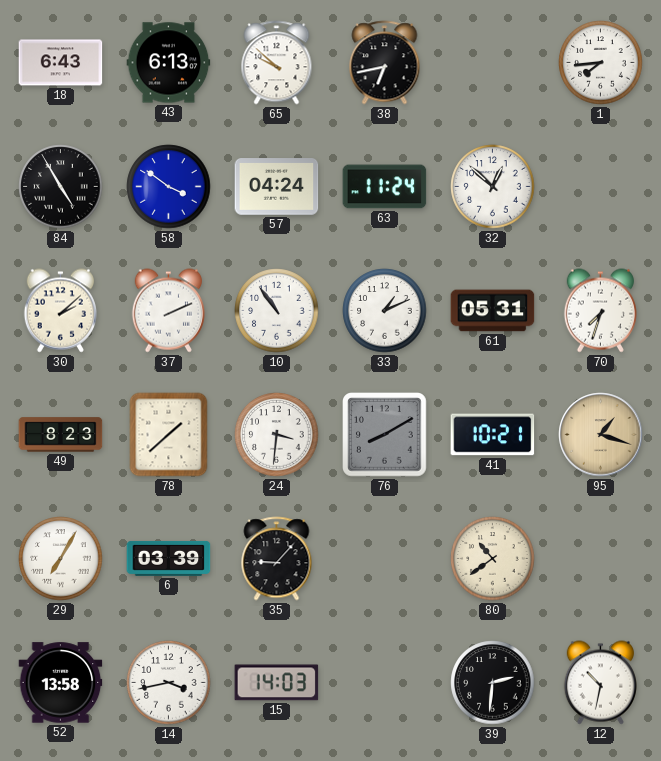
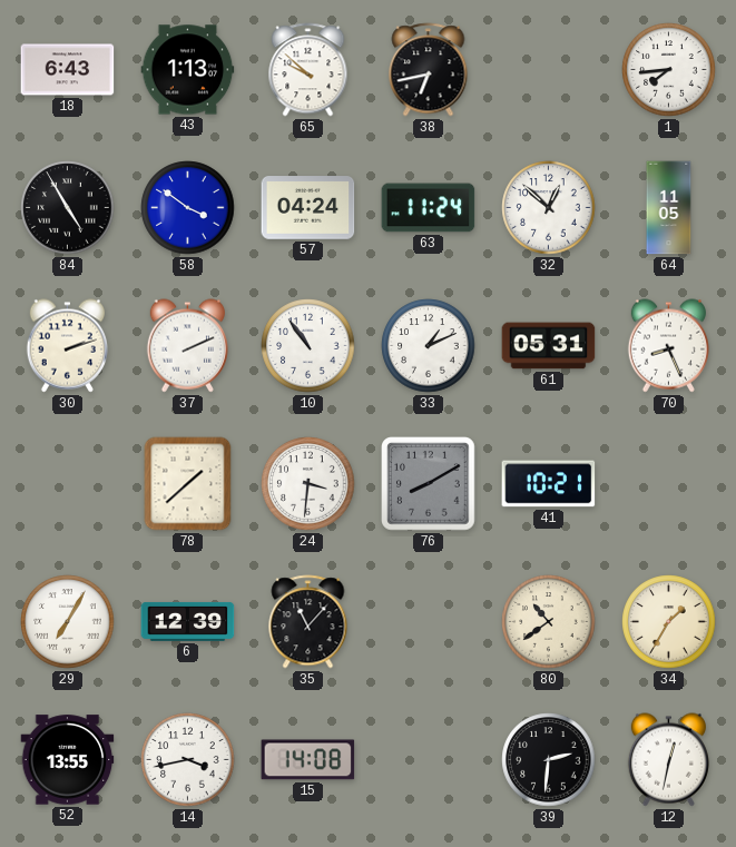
43: 6:13 -> 1:13
64: none -> 11:05
30: 2:08 -> 2:12
70: 7:33 -> 8:26
49: 8:23 -> none
95: 1:18 -> none
6: 03:39 -> 12:39
35: 9:07 -> 11:07
34: none -> 1:35
52: 13:58 -> 13:55
15: 14:03 -> 14:08
12: 10:32 -> 12:32
